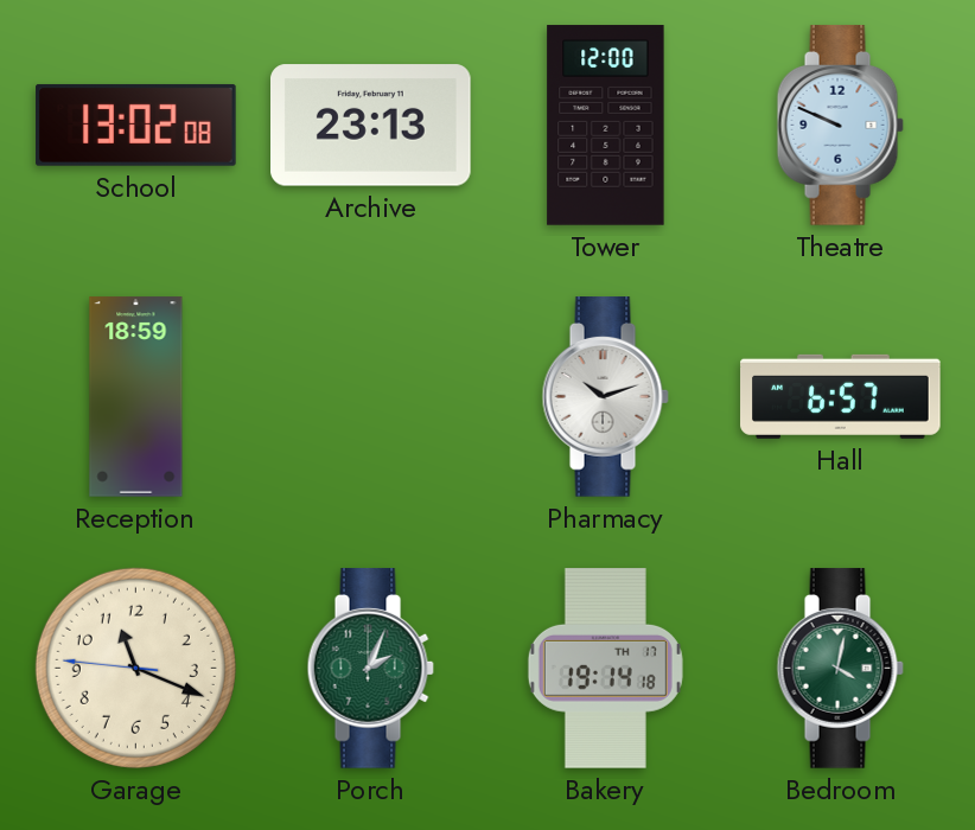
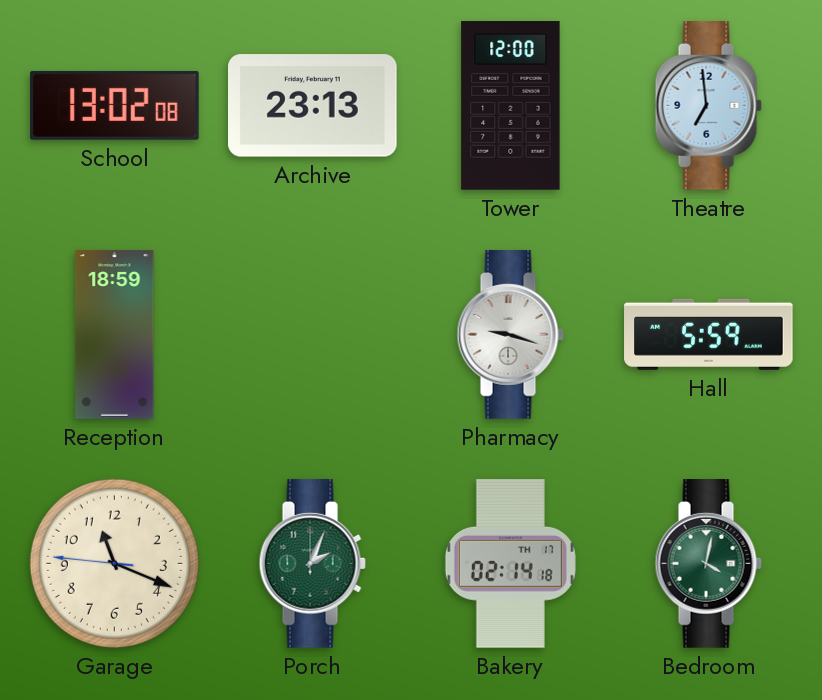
Theatre: 9:49 -> 6:59
Pharmacy: 10:12 -> 9:18
Hall: 6:57 -> 5:59
Bakery: 19:14 -> 02:14
